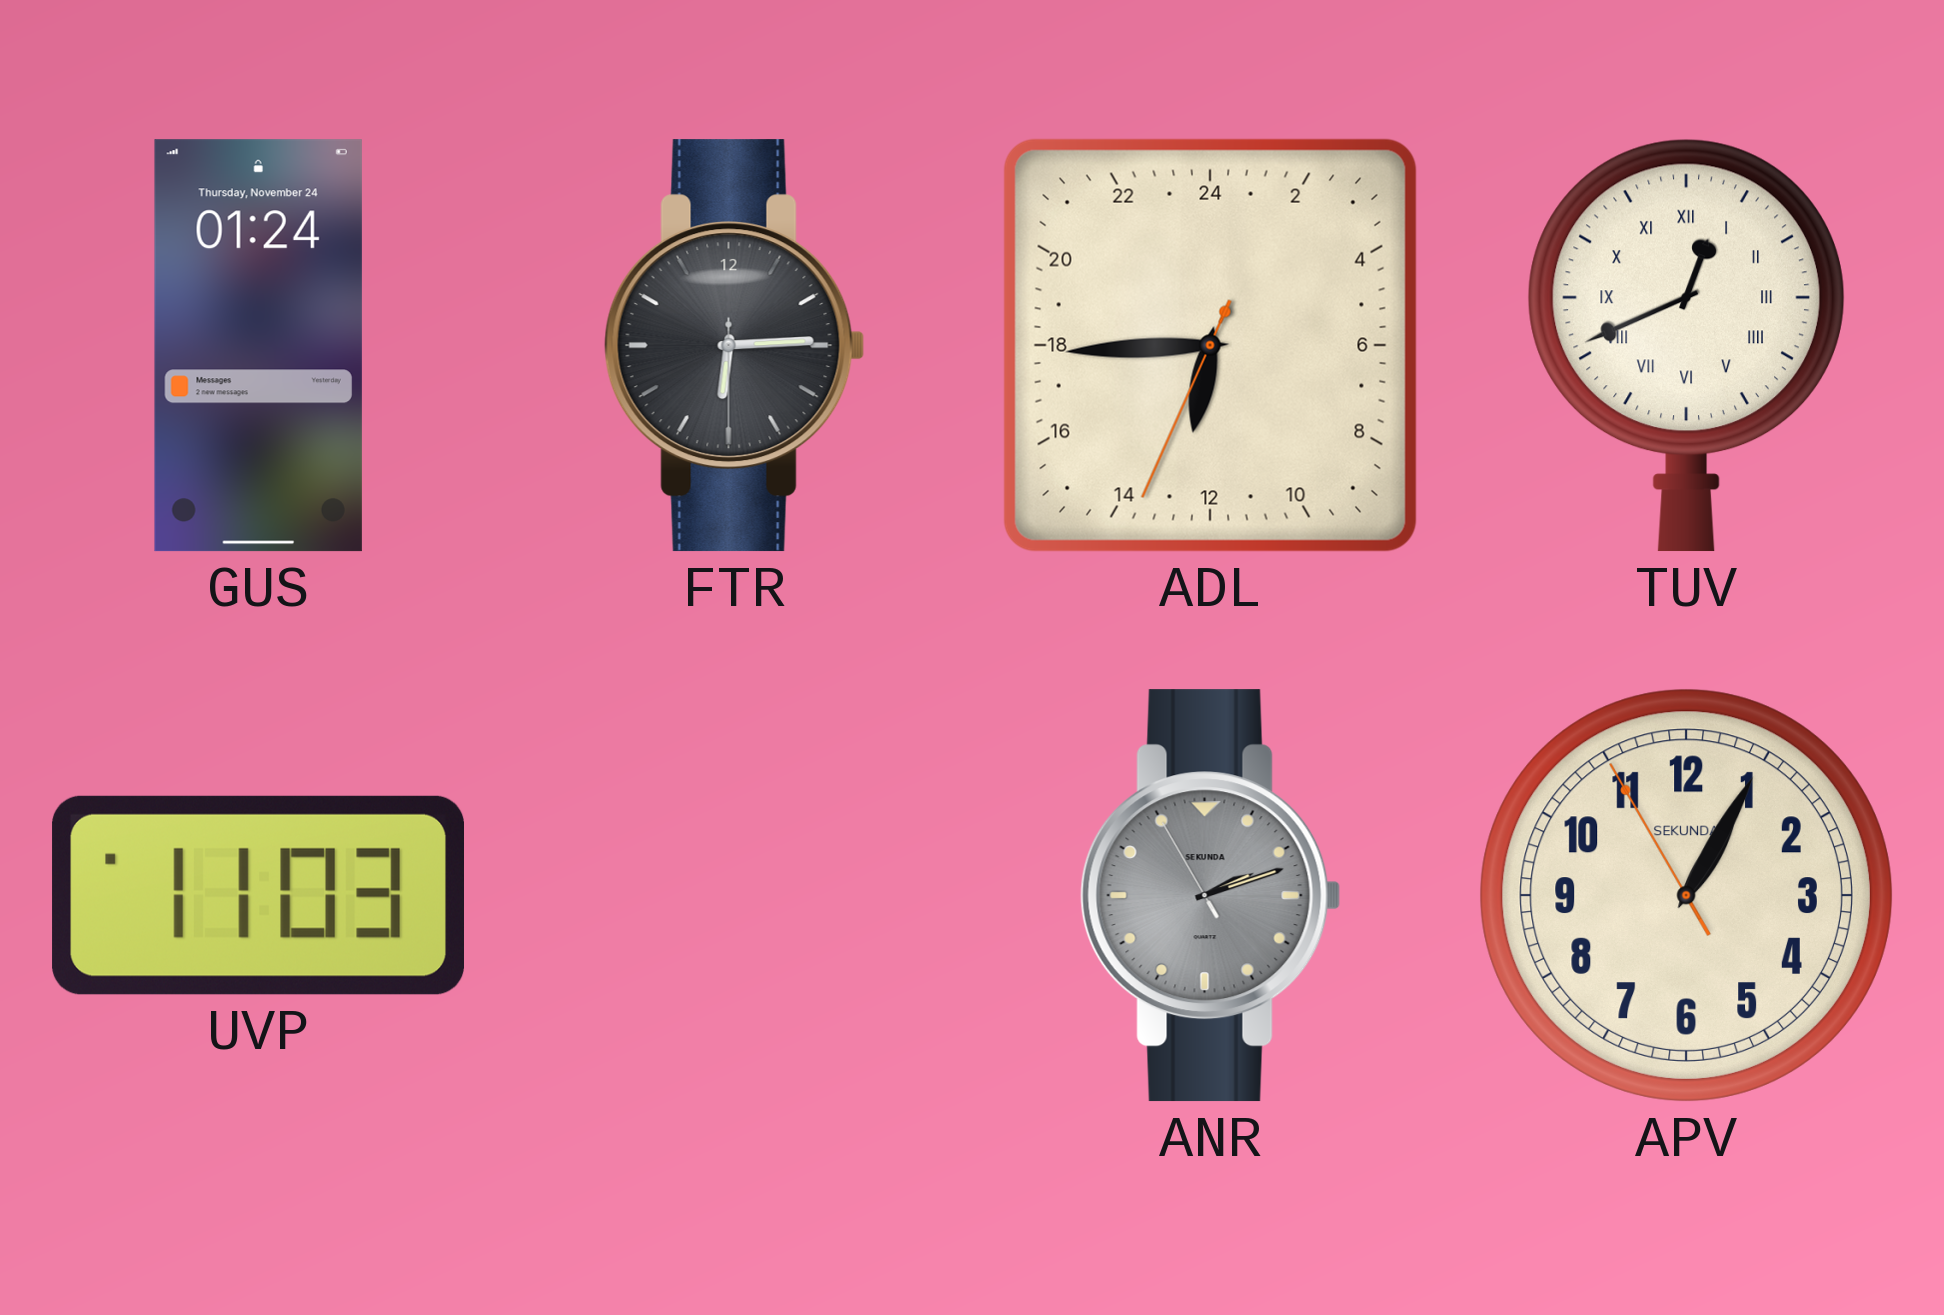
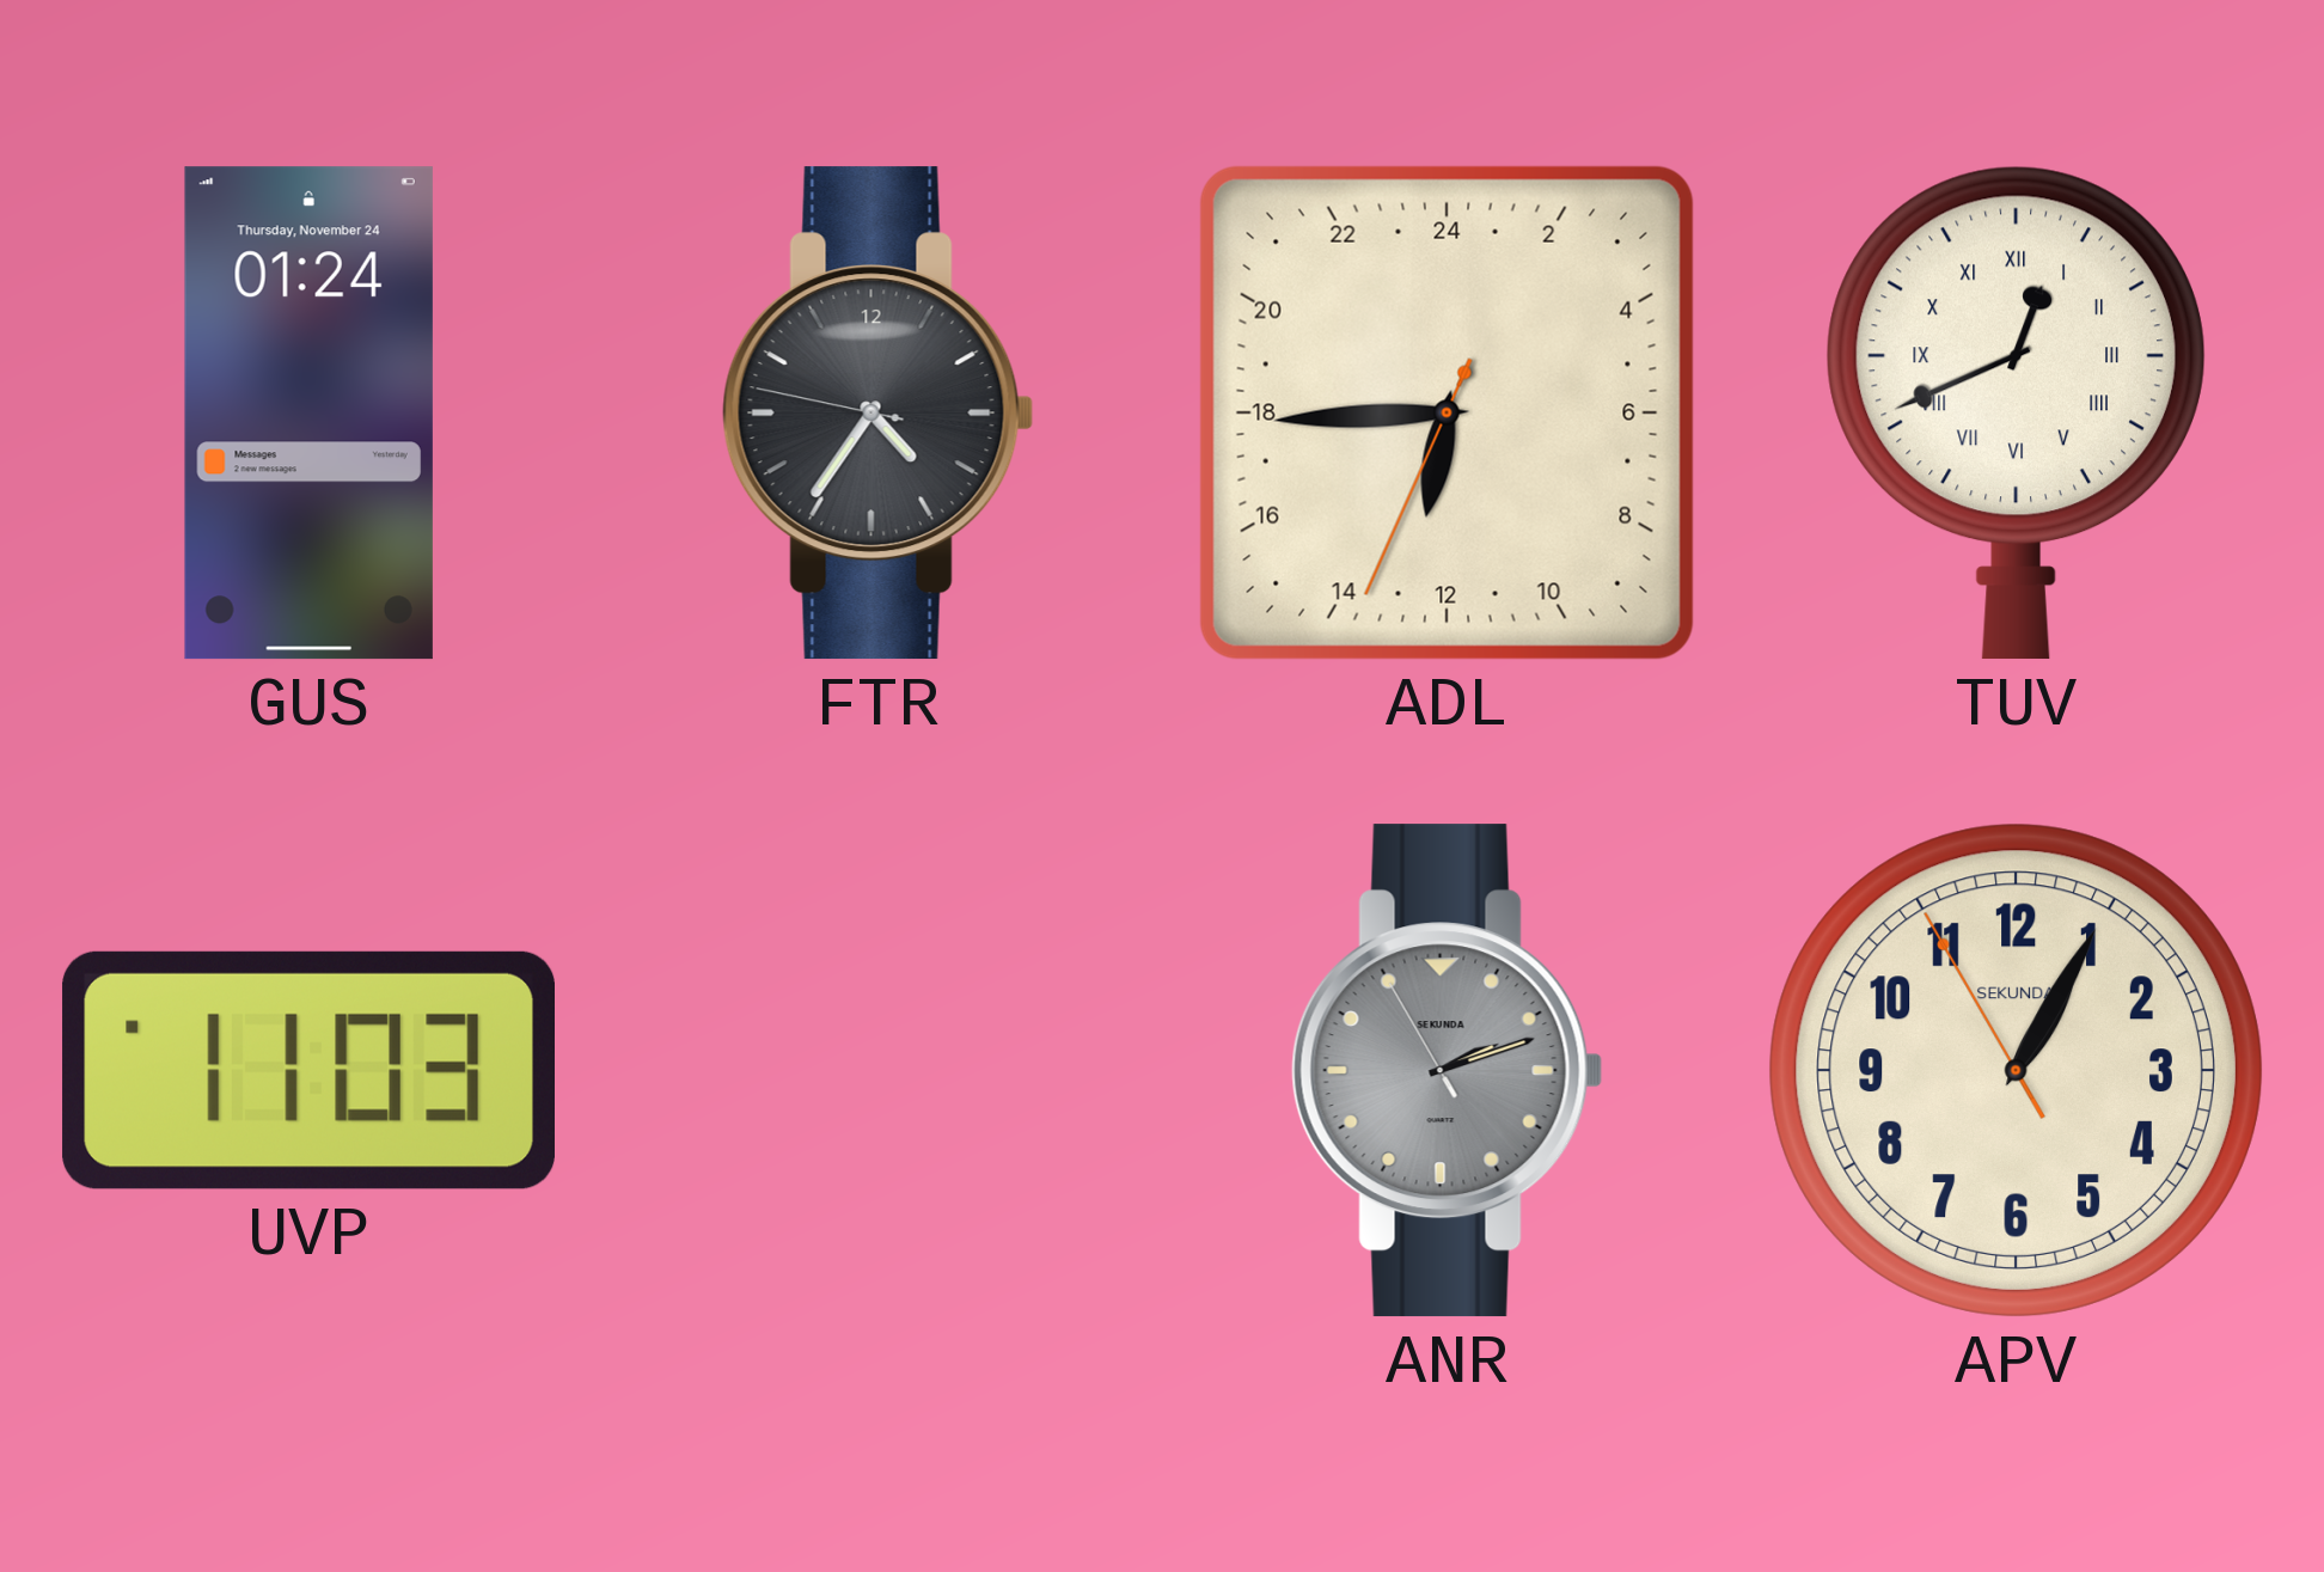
FTR: 6:14 -> 4:35
